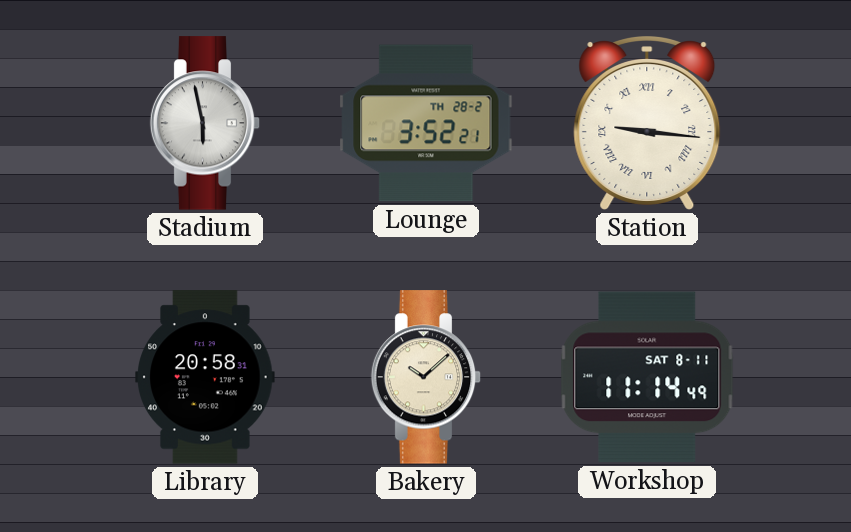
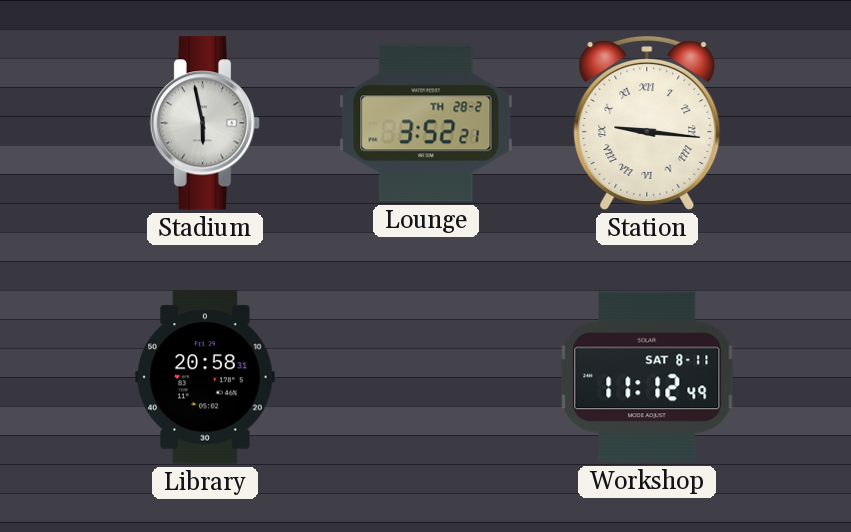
Bakery: 10:08 -> none
Workshop: 11:14 -> 11:12
